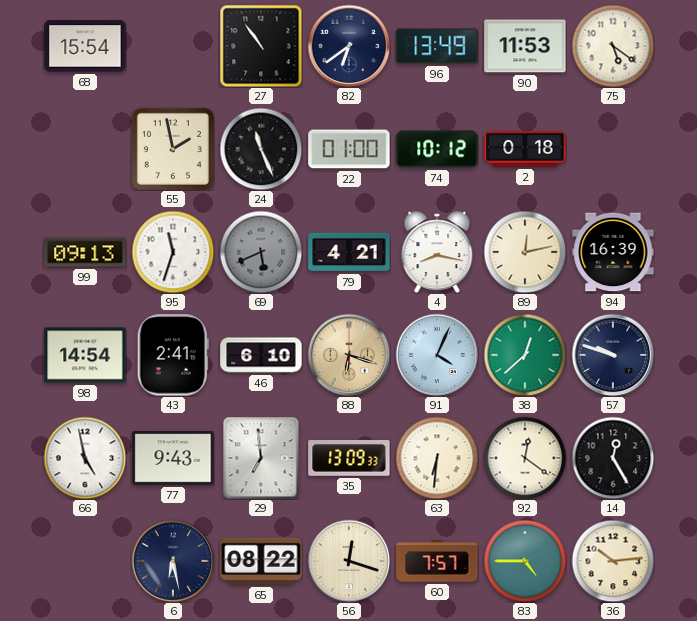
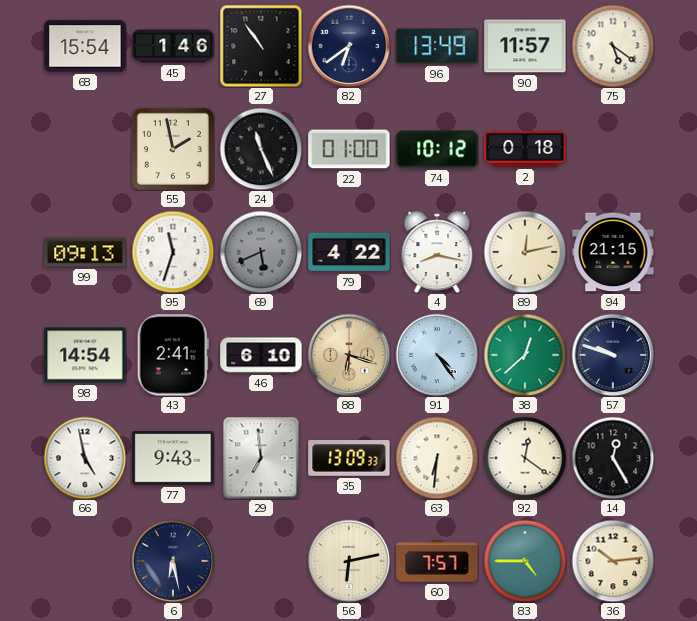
45: none -> 1:46
90: 11:53 -> 11:57
79: 4:21 -> 4:22
94: 16:39 -> 21:15
91: 4:04 -> 4:24
65: 08:22 -> none
56: 12:18 -> 6:13
